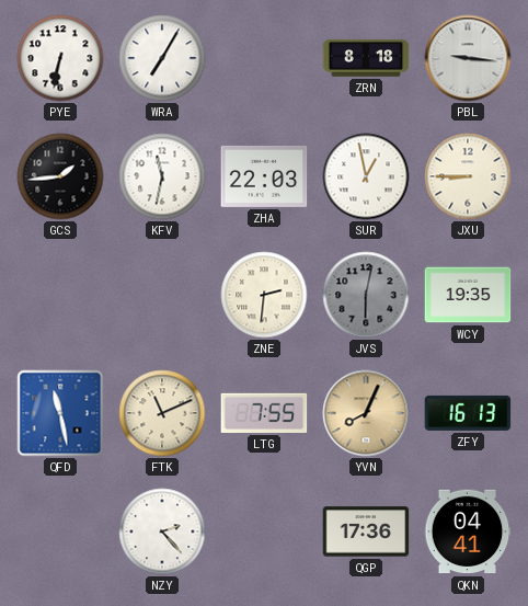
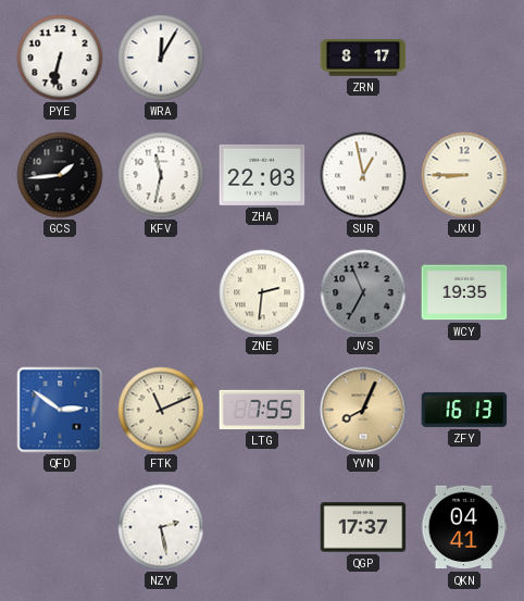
WRA: 7:05 -> 12:05
ZRN: 8:18 -> 8:17
PBL: 9:16 -> none
JVS: 6:02 -> 6:56
QFD: 11:28 -> 2:51
NZY: 2:23 -> 2:28
QGP: 17:36 -> 17:37
